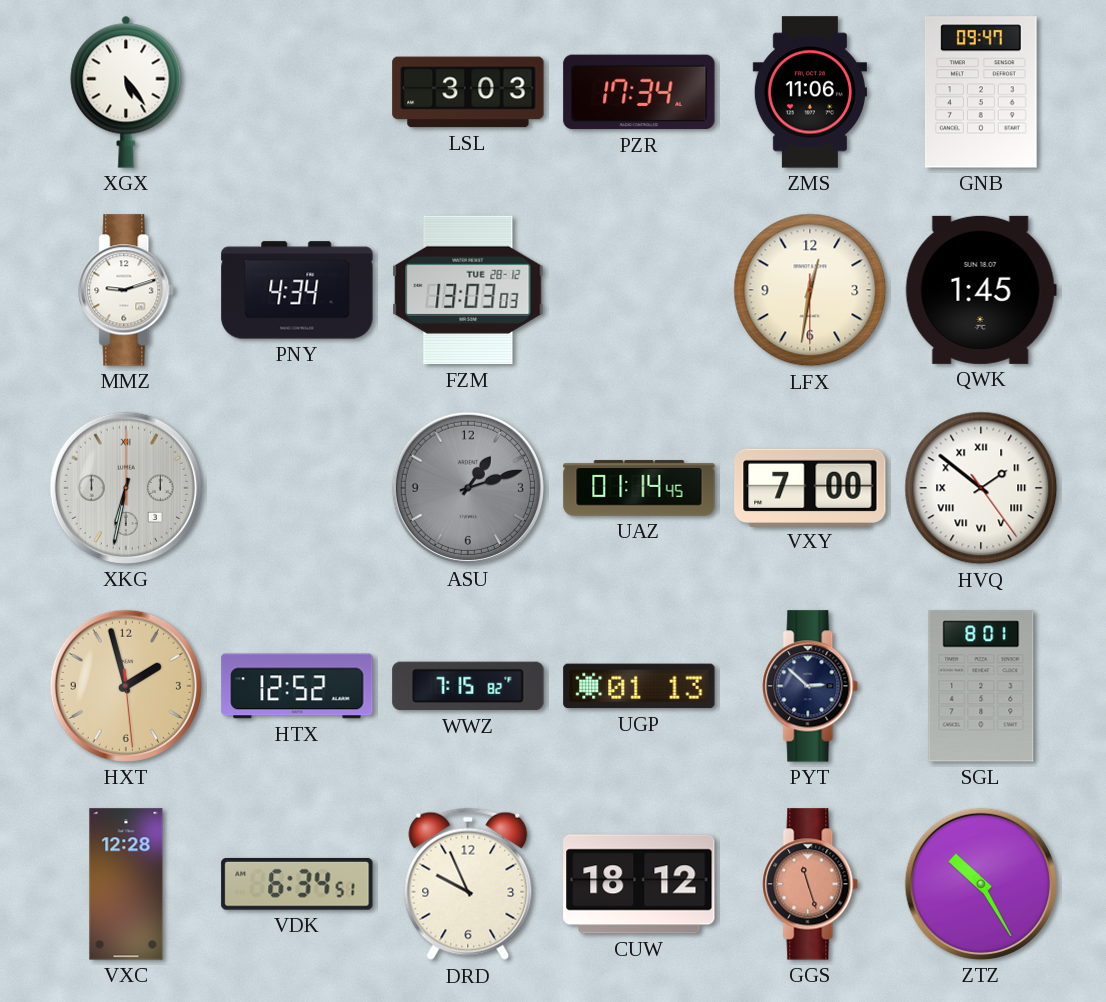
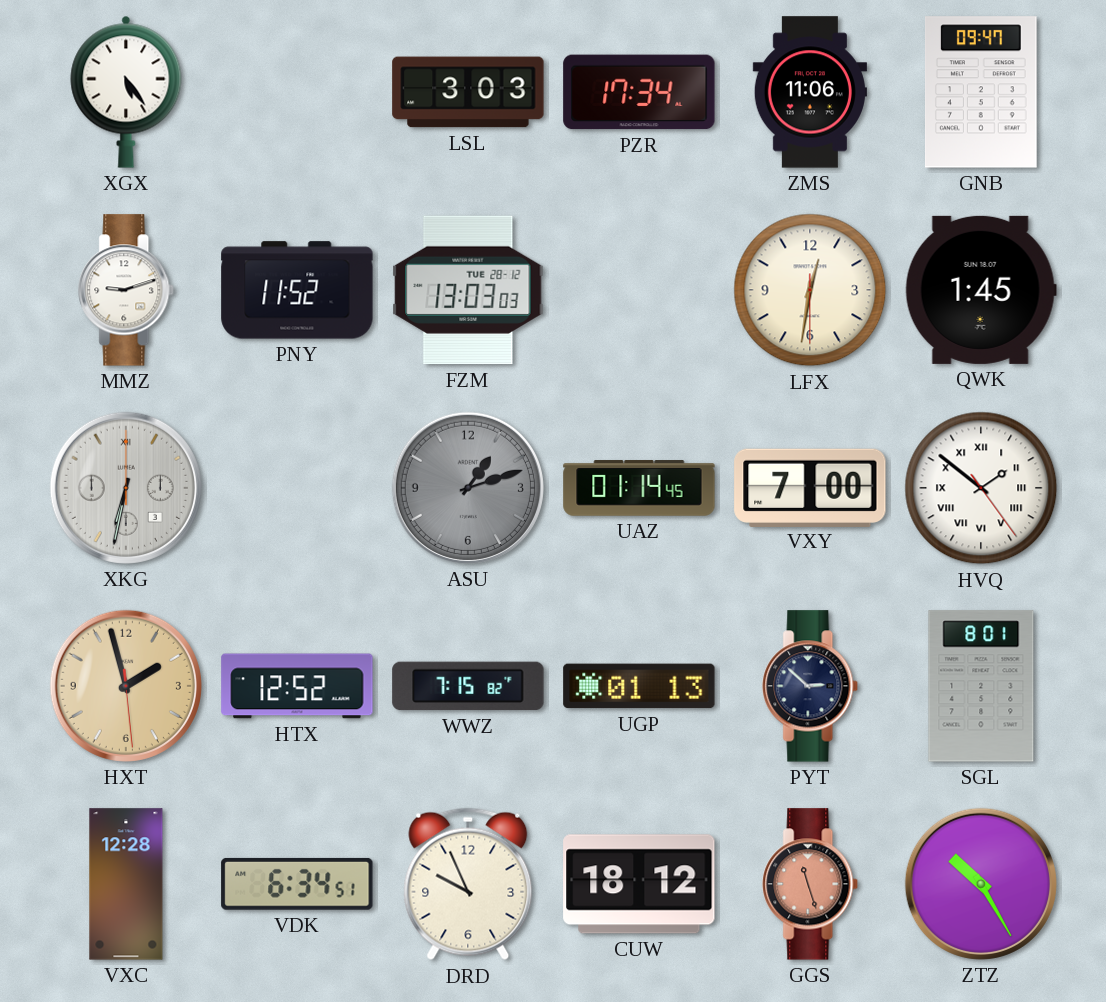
PNY: 4:34 -> 11:52
